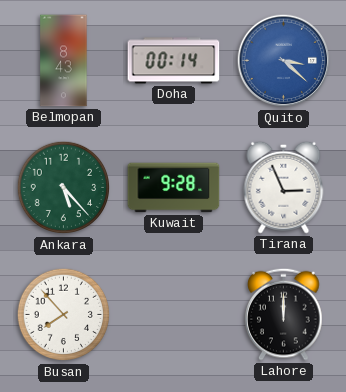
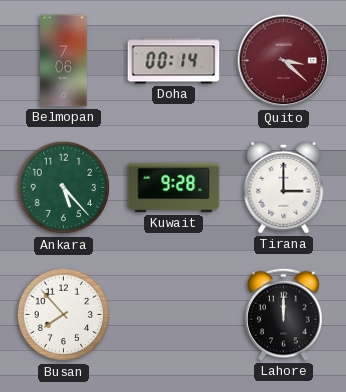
Belmopan: 8:43 -> 7:06
Quito dial: blue -> burgundy
Tirana: 2:56 -> 3:00
